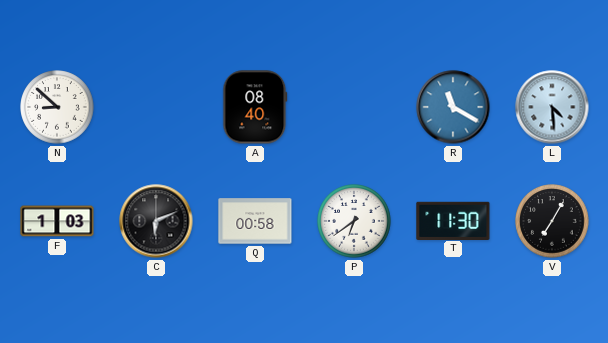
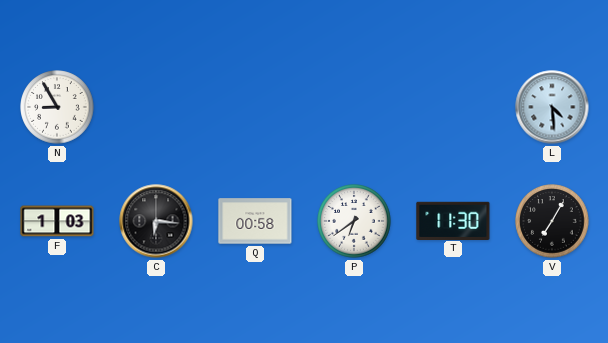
N: 8:52 -> 8:55
A: 08:40 -> none
R: 11:20 -> none
C: 6:11 -> 6:16
